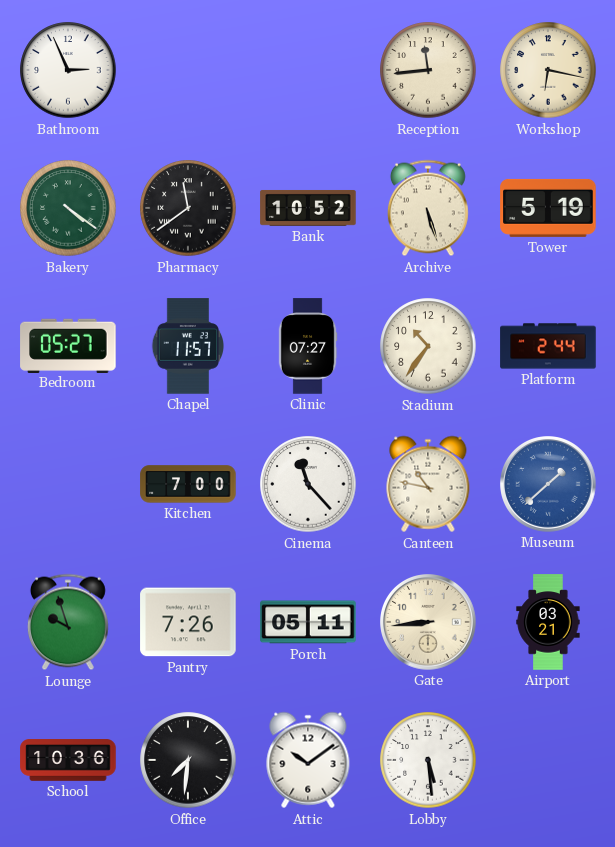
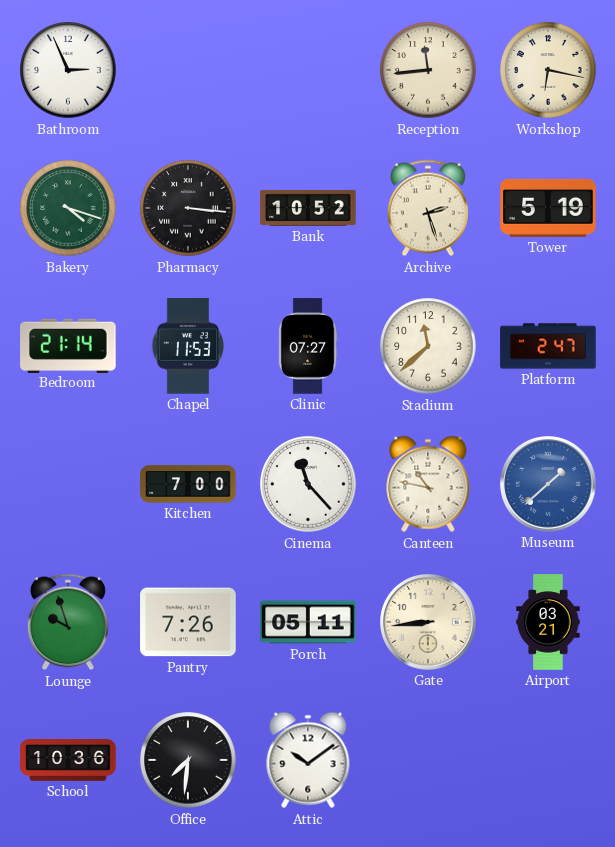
Bakery: 4:21 -> 4:18
Pharmacy: 11:39 -> 3:16
Archive: 5:27 -> 2:27
Bedroom: 05:27 -> 21:14
Chapel: 11:57 -> 11:53
Stadium: 10:36 -> 11:38
Platform: 2:44 -> 2:47
Lobby: 5:29 -> none
